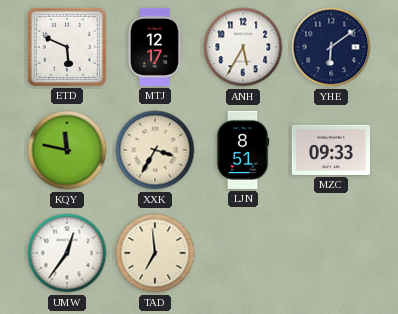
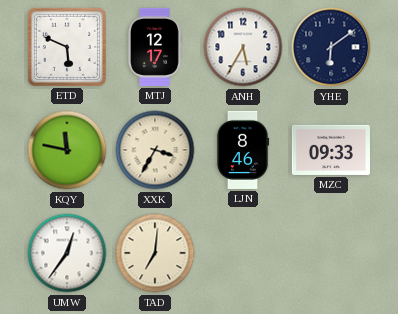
LJN: 8:51 -> 8:46
TAD: 6:59 -> 7:01
